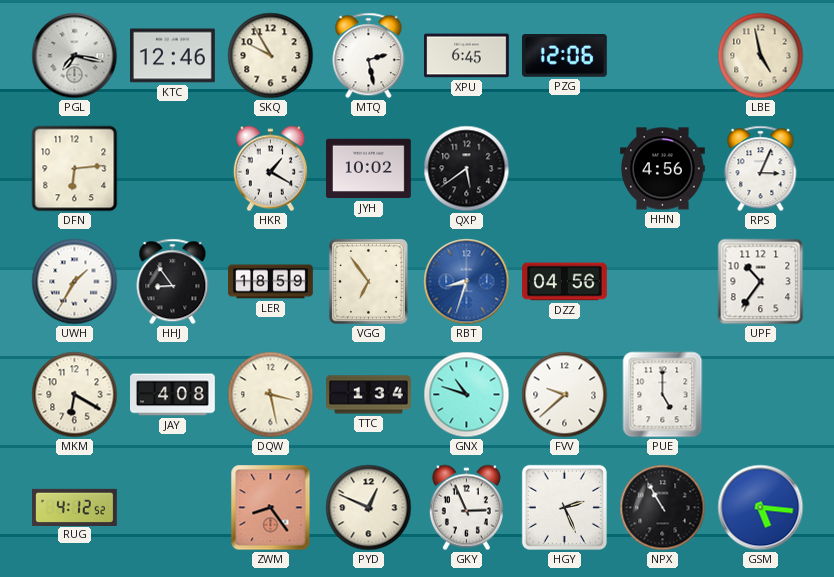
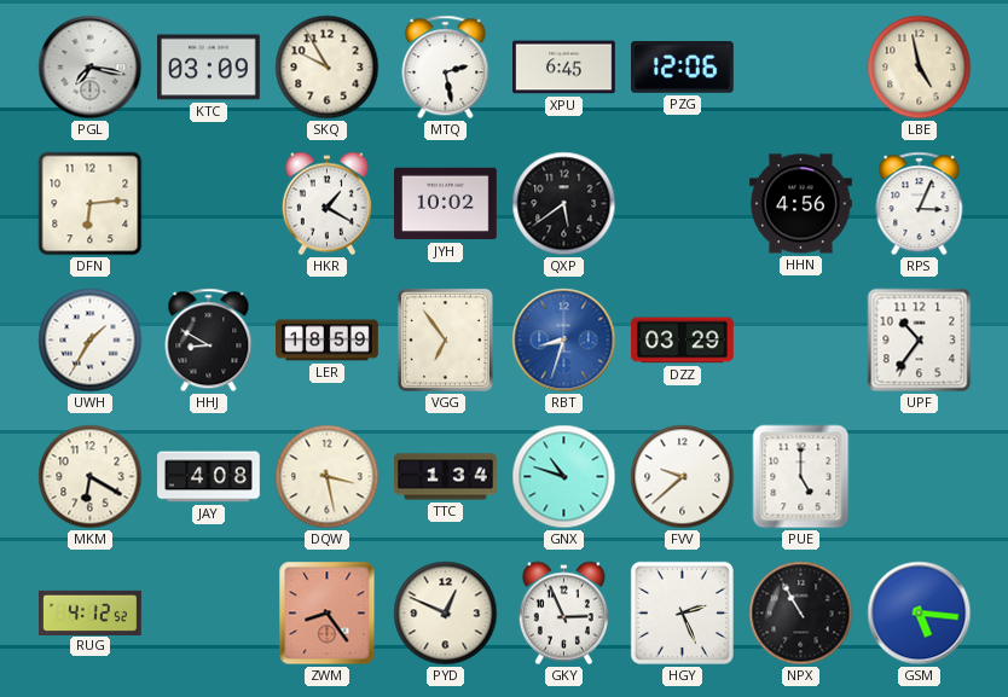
KTC: 12:46 -> 03:09
HHJ: 8:54 -> 8:50
DZZ: 04:56 -> 03:29
